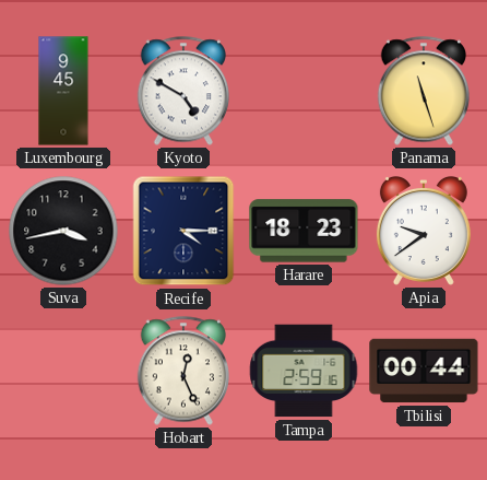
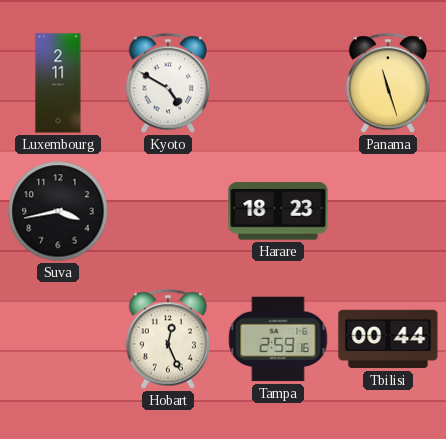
Luxembourg: 9:45 -> 2:11
Recife: 4:15 -> none
Apia: 9:39 -> none
